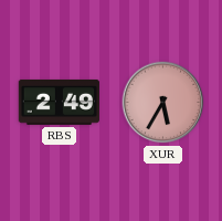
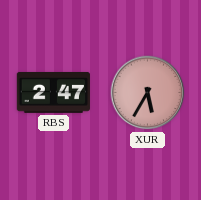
RBS: 2:49 -> 2:47
